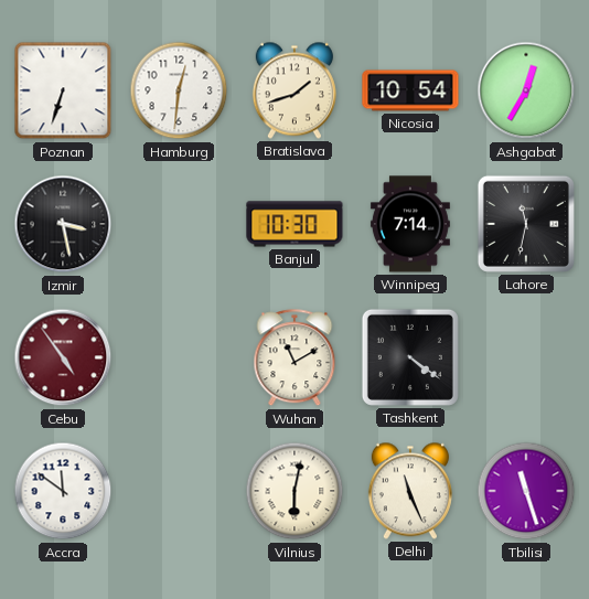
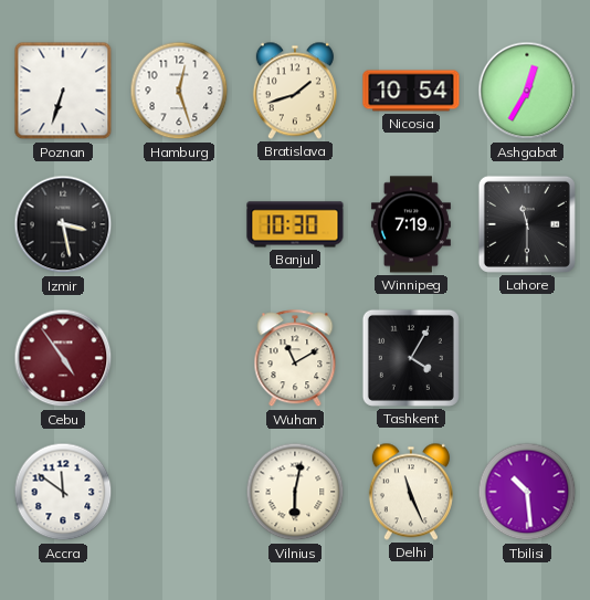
Hamburg: 12:31 -> 12:27
Winnipeg: 7:14 -> 7:19
Lahore: 11:32 -> 11:30
Tashkent: 4:21 -> 4:05
Tbilisi: 11:27 -> 10:29
